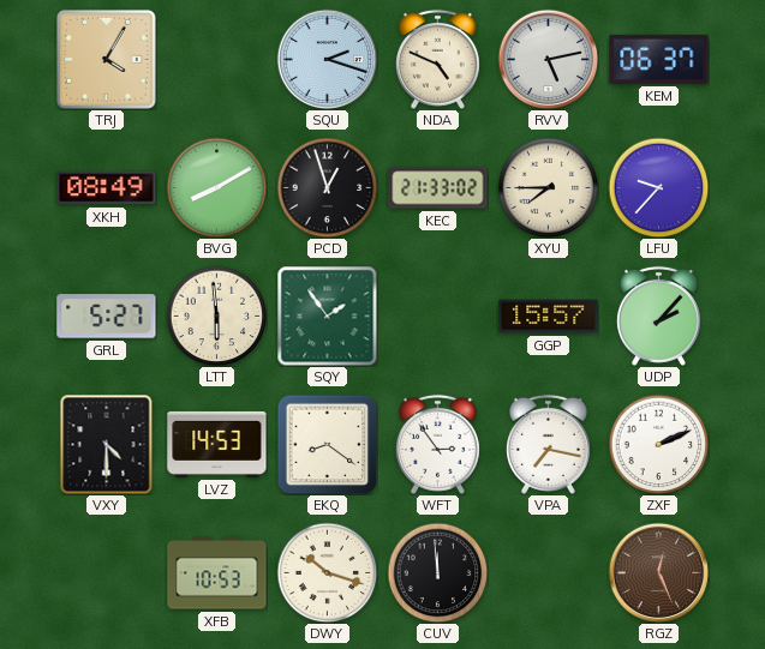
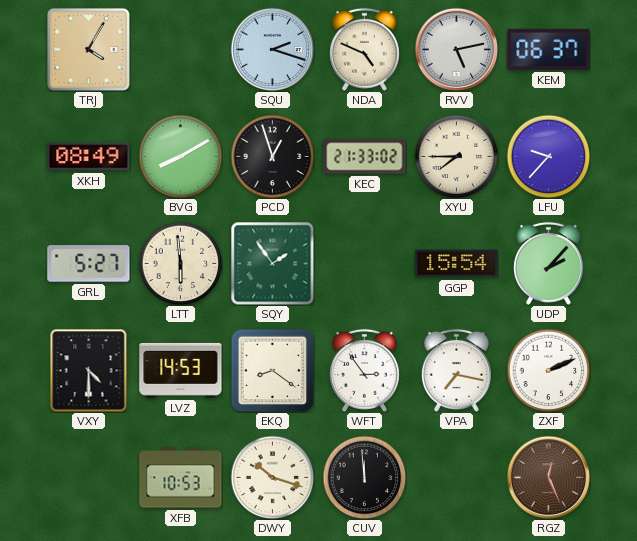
GGP: 15:57 -> 15:54
